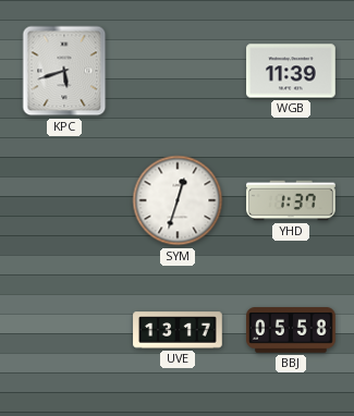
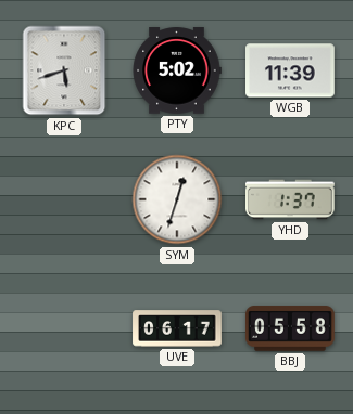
PTY: none -> 5:02
UVE: 13:17 -> 06:17
